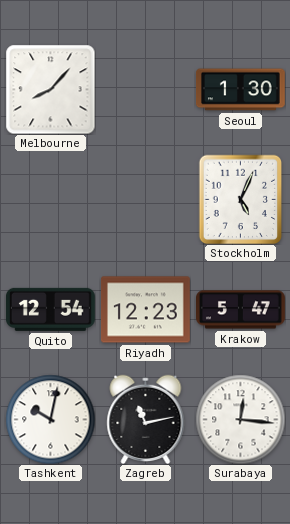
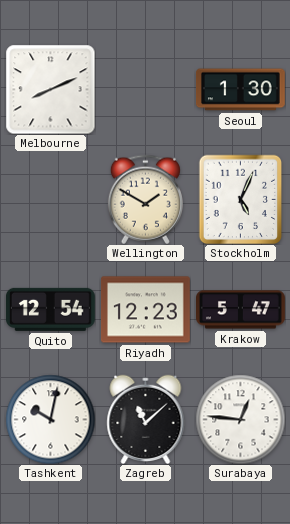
Melbourne: 8:07 -> 8:11
Wellington: none -> 1:50
Zagreb: 11:13 -> 11:08
Surabaya: 12:16 -> 12:46
